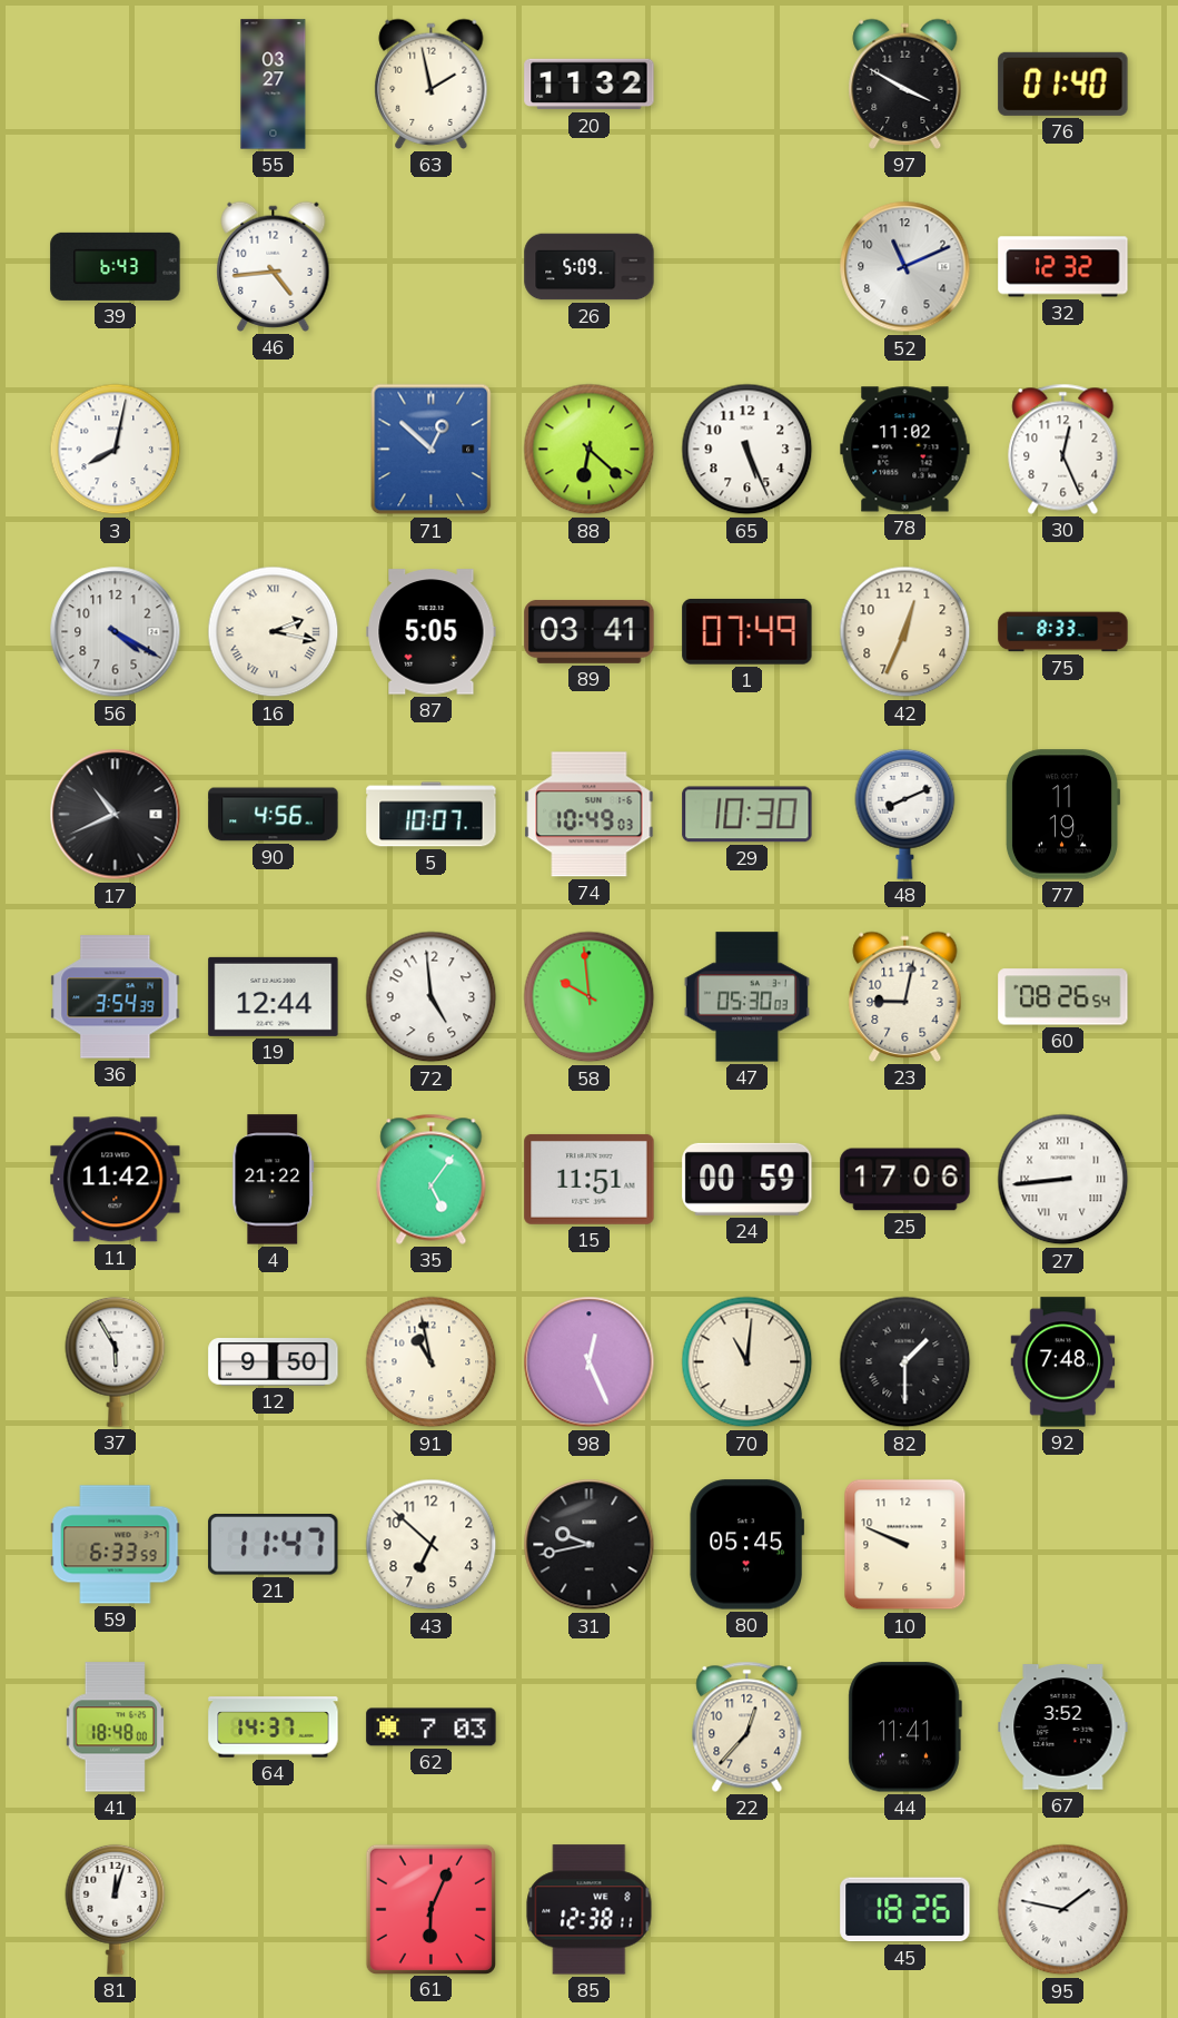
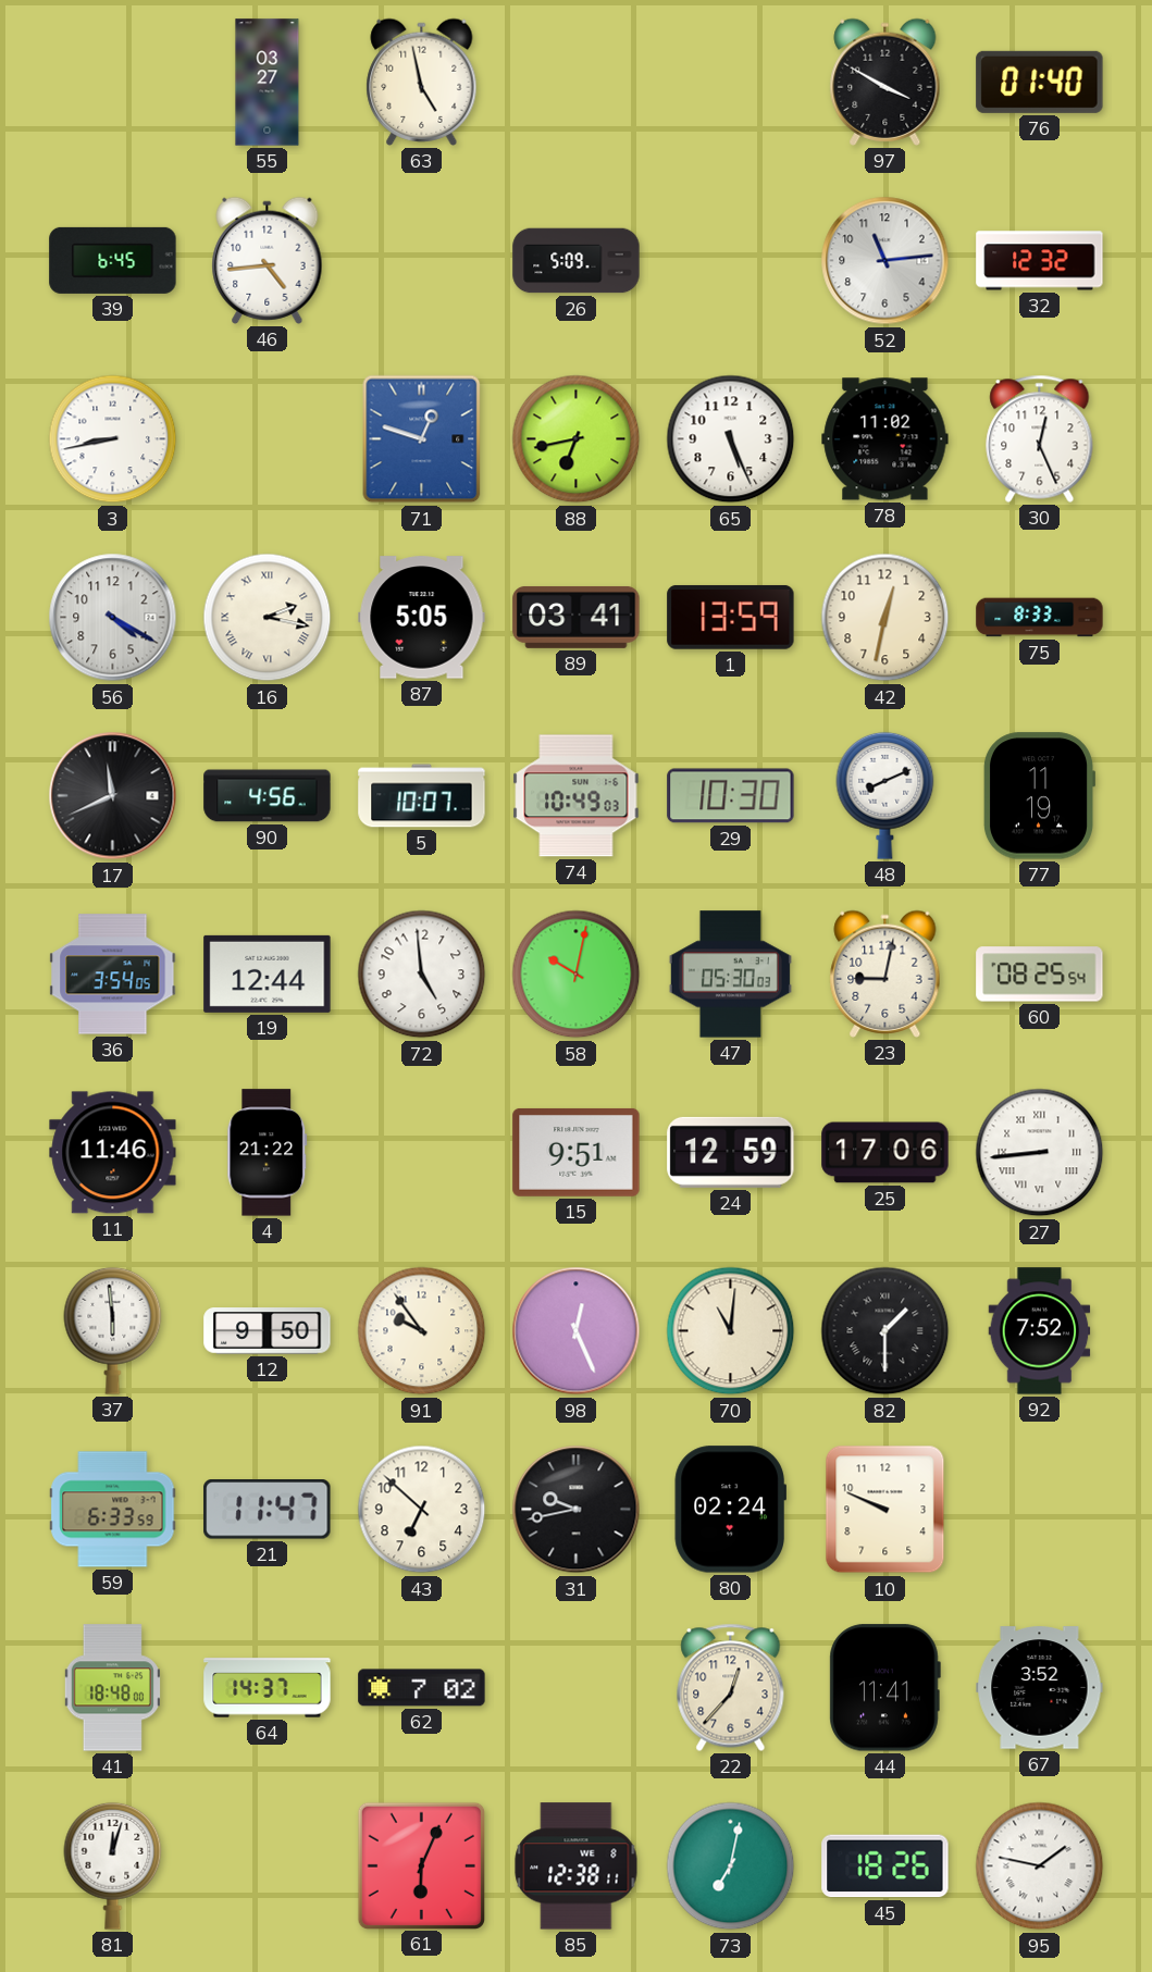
63: 1:58 -> 4:58
20: 11:32 -> none
39: 6:43 -> 6:45
52: 11:11 -> 11:14
3: 8:02 -> 8:43
71: 12:52 -> 12:48
88: 6:22 -> 6:43
1: 07:49 -> 13:59
42: 12:34 -> 12:32
17: 10:41 -> 11:41
36: 3:54:39 -> 3:54:05
58: 9:59 -> 10:02
60: 08:26 -> 08:25
11: 11:42 -> 11:46
35: 5:06 -> none
15: 11:51 -> 9:51
24: 00:59 -> 12:59
37: 5:55 -> 5:59
91: 10:58 -> 9:54
92: 7:48 -> 7:52
80: 05:45 -> 02:24
62: 7:03 -> 7:02
73: none -> 7:02
